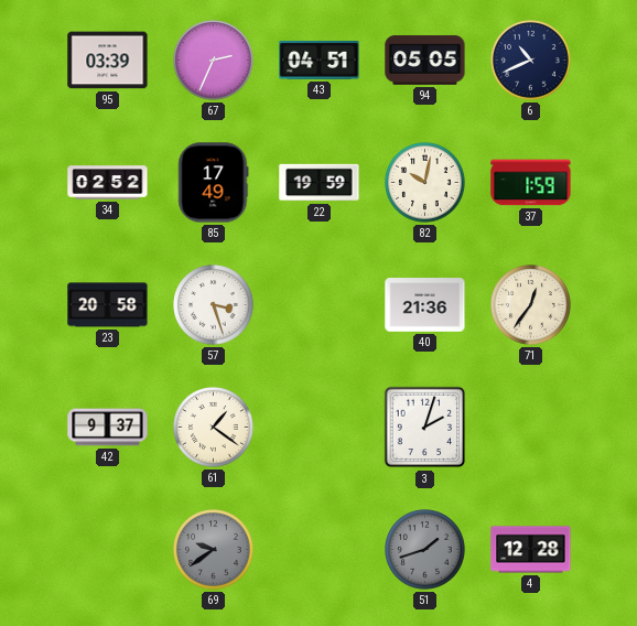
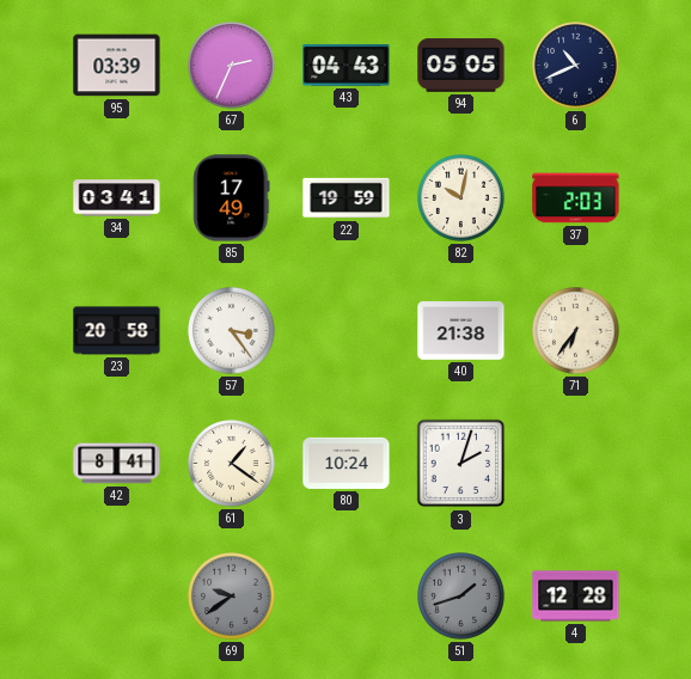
43: 04:51 -> 04:43
34: 02:52 -> 03:41
37: 1:59 -> 2:03
57: 3:27 -> 3:24
40: 21:36 -> 21:38
71: 12:36 -> 6:36
42: 9:37 -> 8:41
80: none -> 10:24
